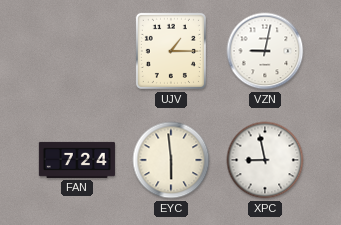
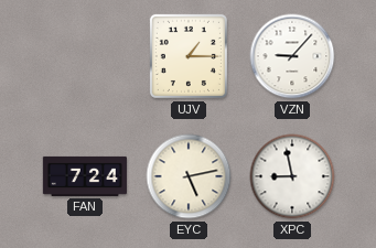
VZN: 9:02 -> 9:07
EYC: 5:59 -> 5:13
